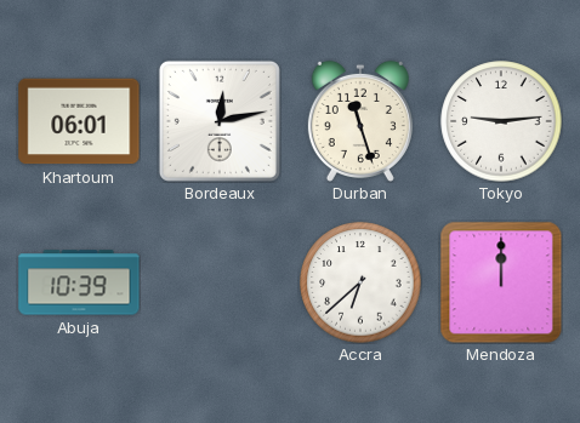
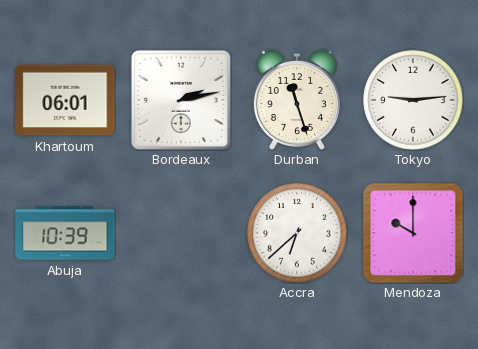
Bordeaux: 12:13 -> 2:13
Mendoza: 12:00 -> 10:00
